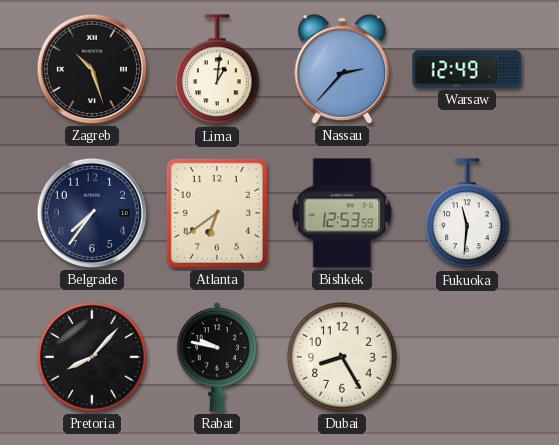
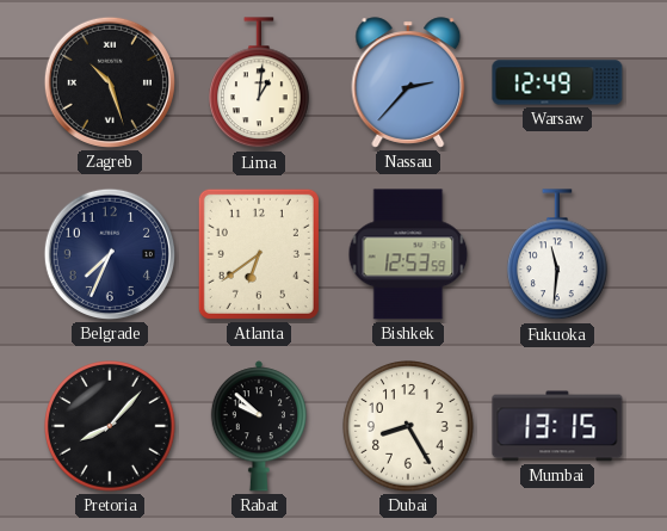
Belgrade: 7:36 -> 7:34
Rabat: 9:47 -> 9:52
Mumbai: none -> 13:15
